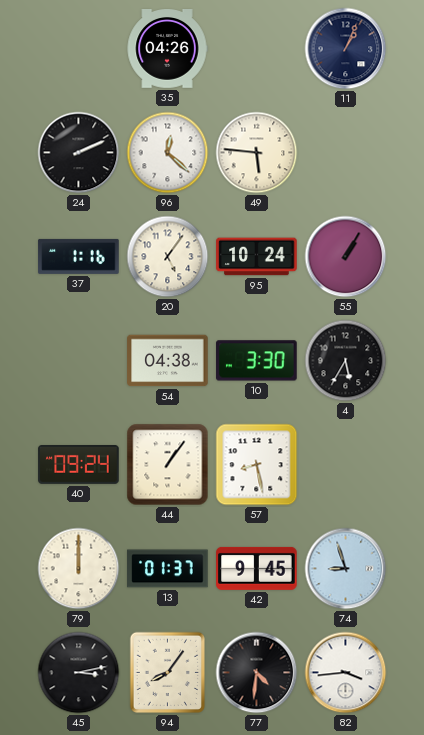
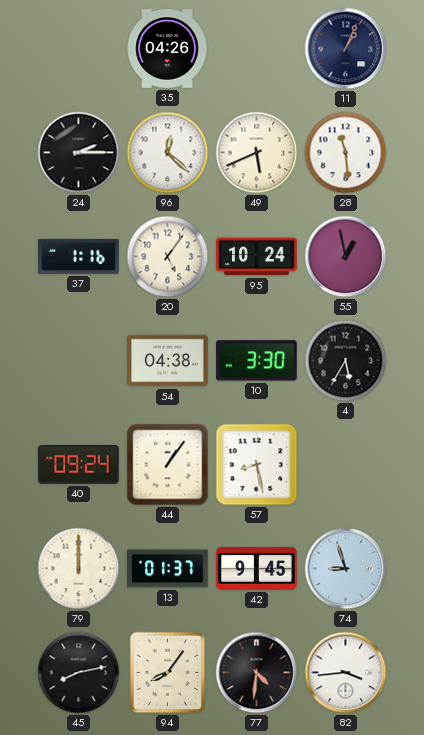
24: 2:11 -> 2:15
49: 5:46 -> 5:41
28: none -> 11:29
55: 1:05 -> 12:58
45: 3:13 -> 8:13
